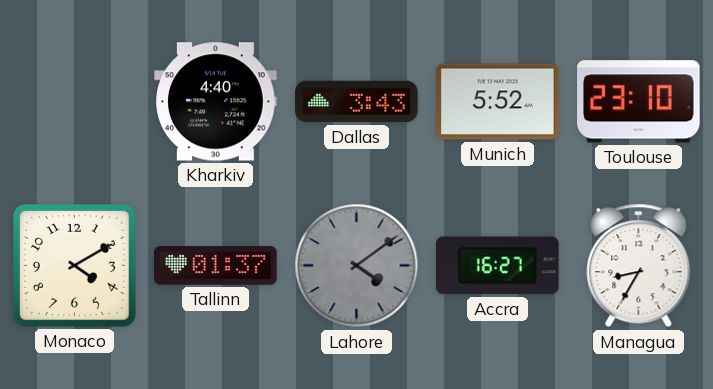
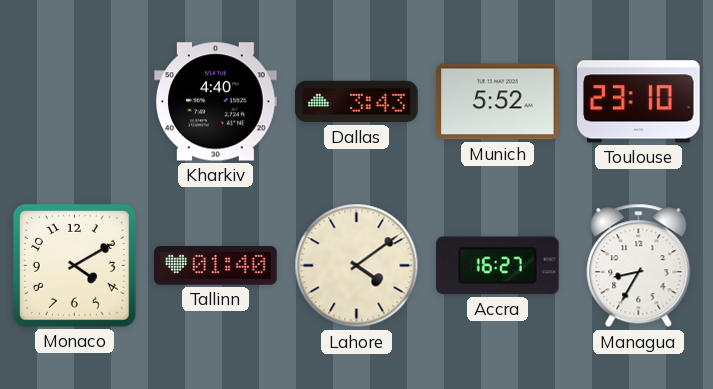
Tallinn: 01:37 -> 01:40
Lahore dial: grey -> cream
